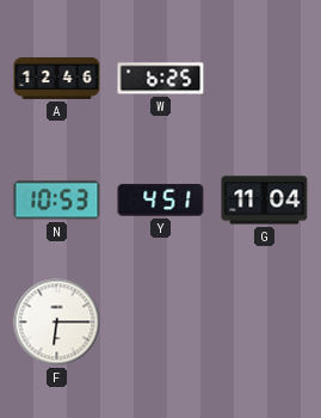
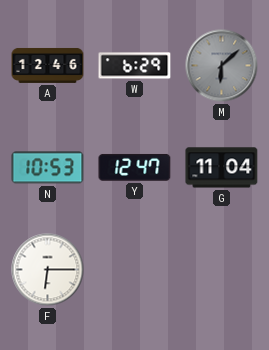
W: 6:25 -> 6:29
M: none -> 6:08
Y: 4:51 -> 12:47
